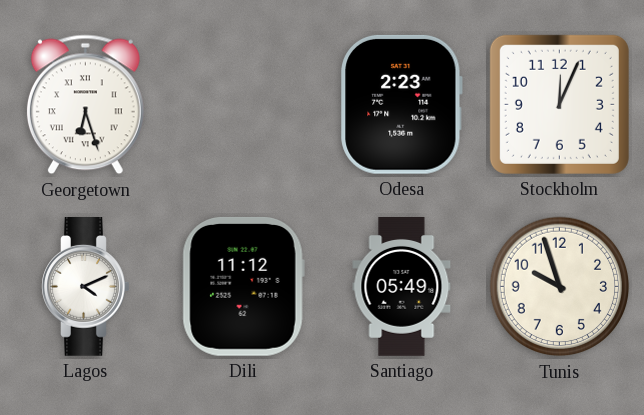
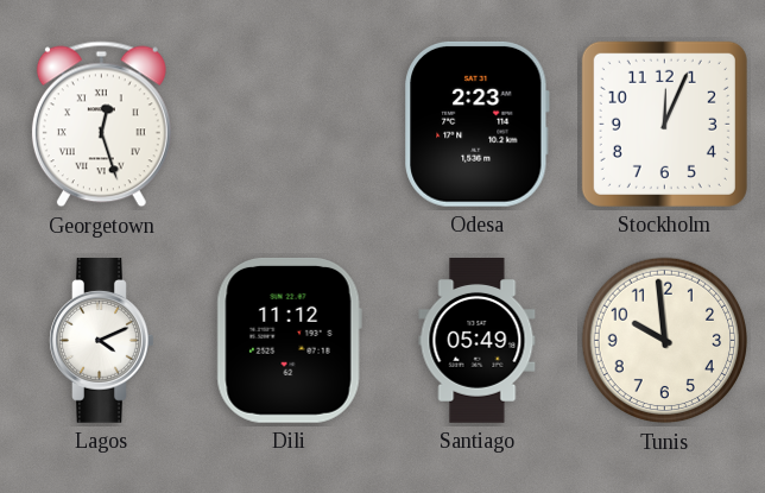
Georgetown: 6:27 -> 12:27
Tunis: 9:57 -> 9:59
